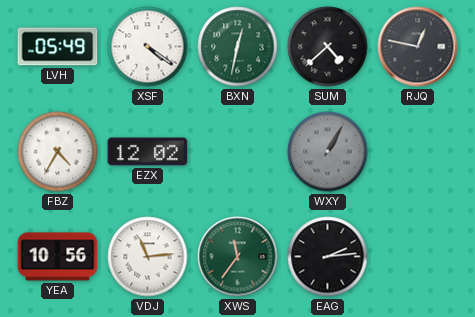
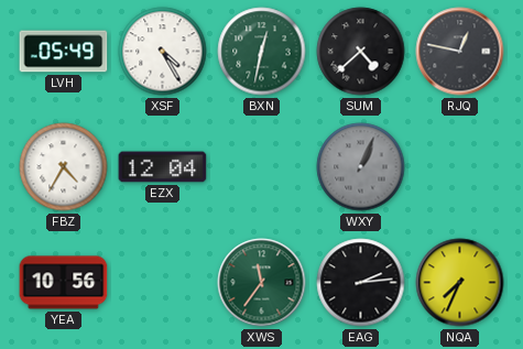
XSF: 4:21 -> 4:25
EZX: 12:02 -> 12:04
WXY: 1:05 -> 1:04
VDJ: 11:14 -> none
NQA: none -> 7:34
